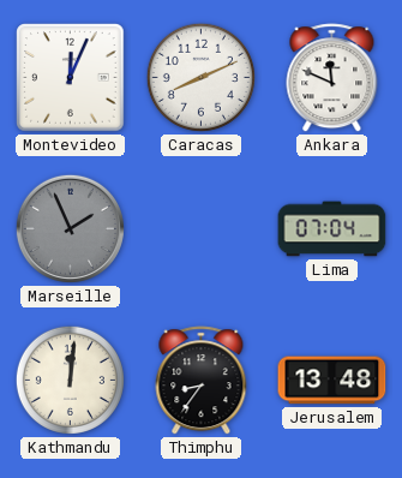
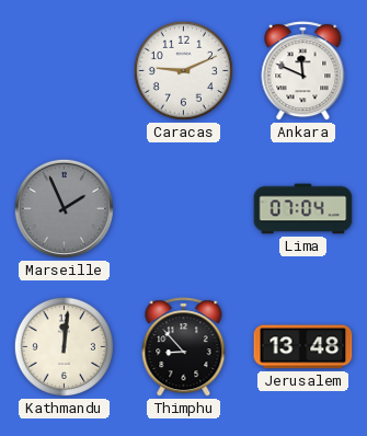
Montevideo: 12:04 -> none
Caracas: 8:11 -> 9:11
Thimphu: 8:36 -> 8:53
